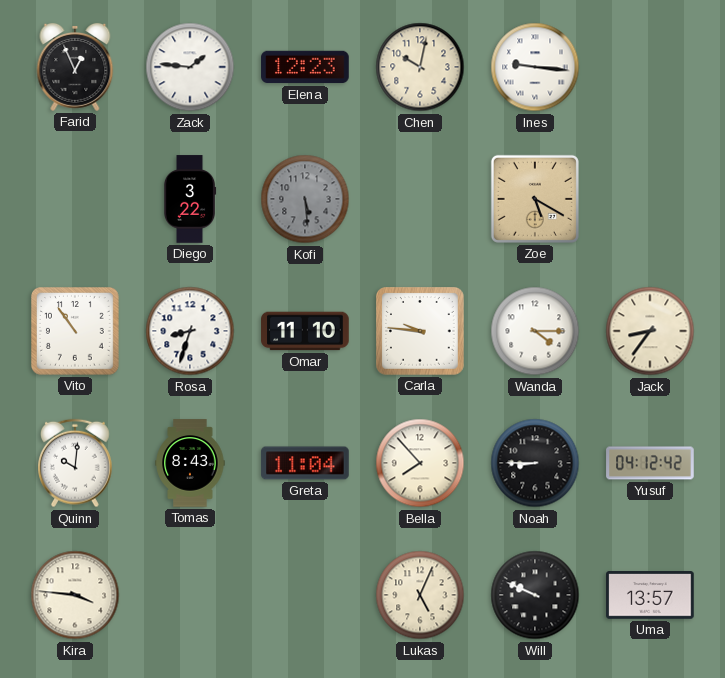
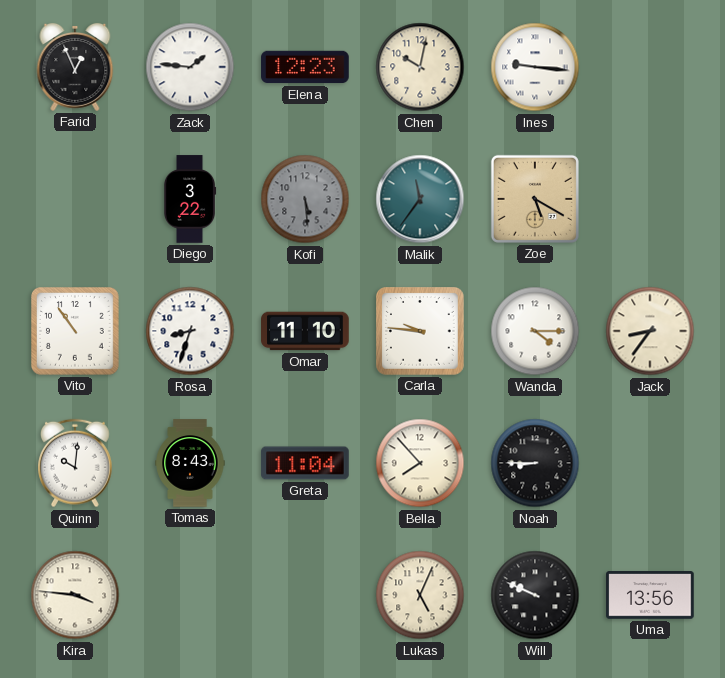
Malik: none -> 11:36
Yusuf: 04:12 -> none
Uma: 13:57 -> 13:56
